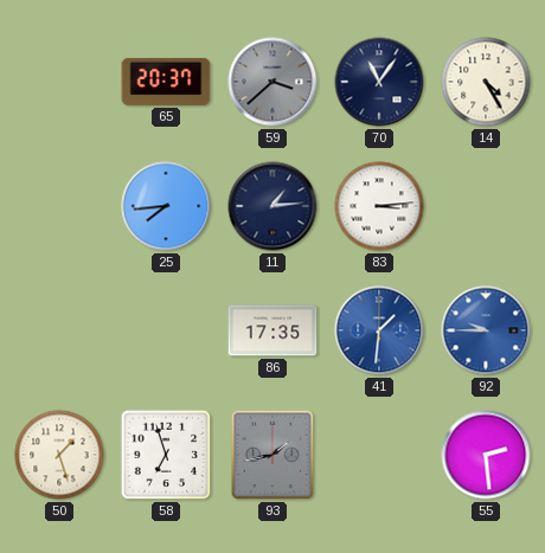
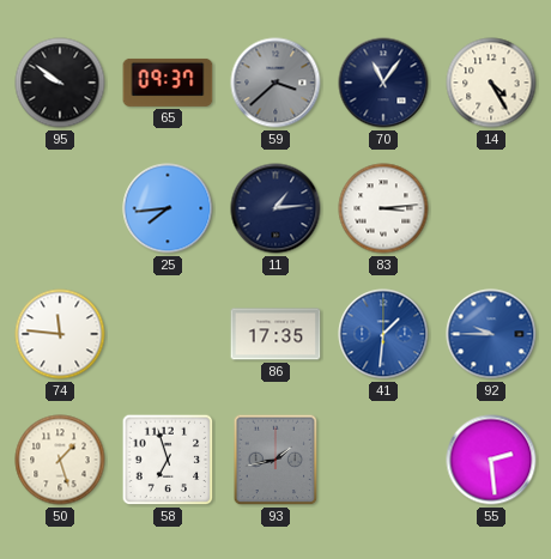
95: none -> 9:51
65: 20:37 -> 09:37
74: none -> 11:46
